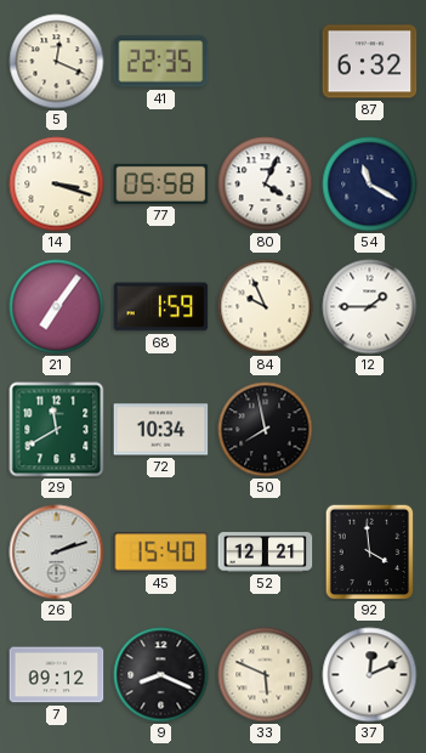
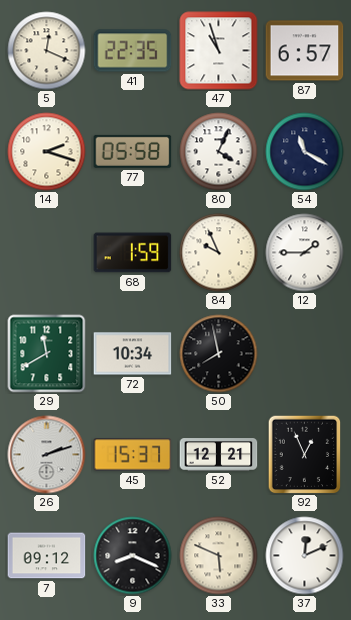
47: none -> 10:57
87: 6:32 -> 6:57
14: 3:18 -> 2:18
21: 7:06 -> none
45: 15:40 -> 15:37
92: 3:59 -> 12:56
